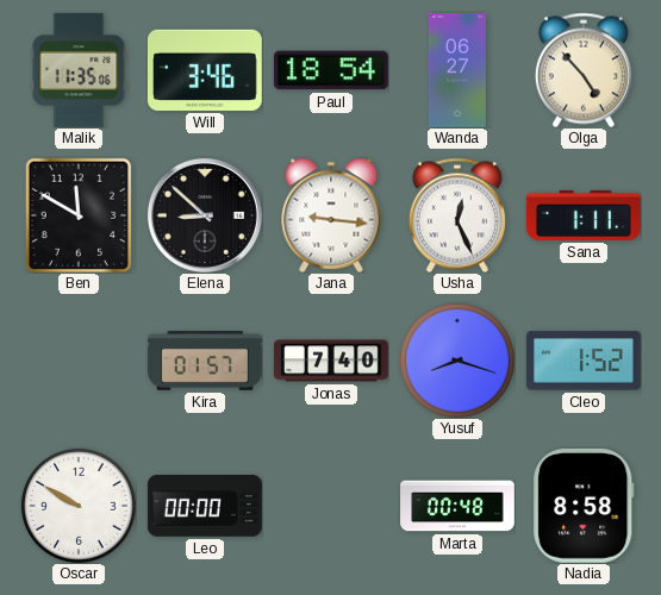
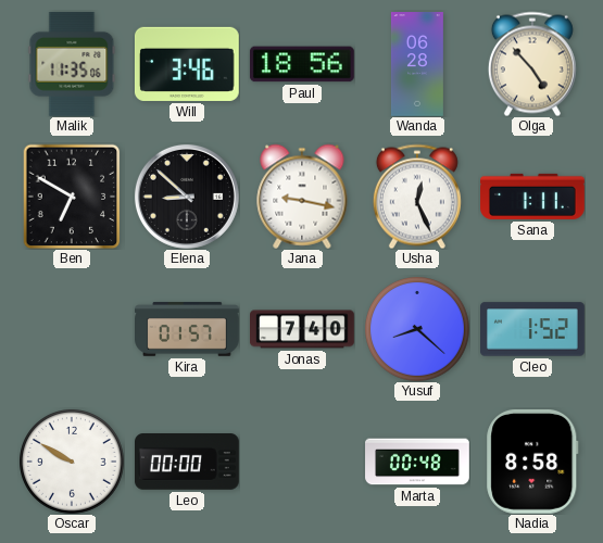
Paul: 18:54 -> 18:56
Wanda: 06:27 -> 06:28
Ben: 11:50 -> 6:50
Jana: 9:16 -> 9:17
Yusuf: 8:18 -> 8:22
